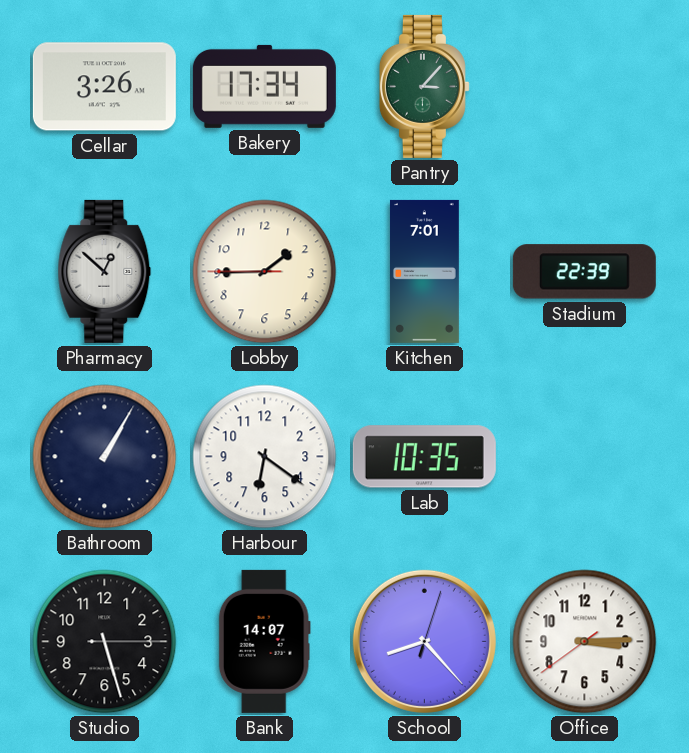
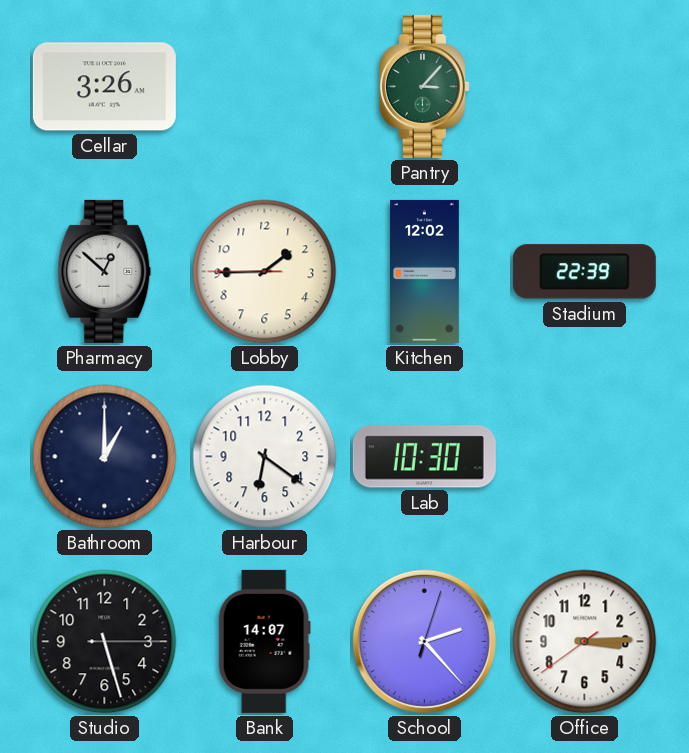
Bakery: 17:34 -> none
Kitchen: 7:01 -> 12:02
Bathroom: 1:05 -> 1:00
Lab: 10:35 -> 10:30
School: 8:23 -> 2:23
